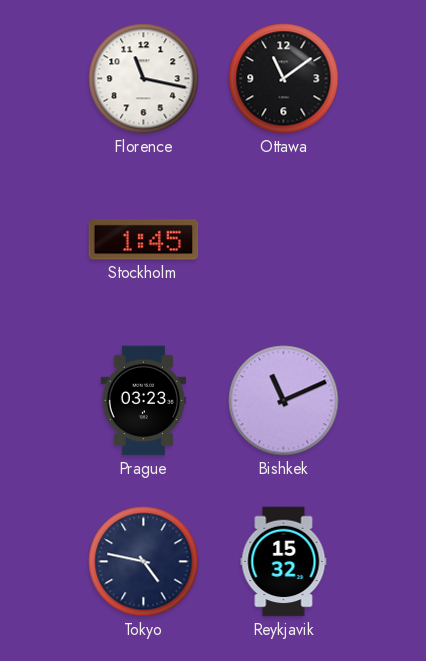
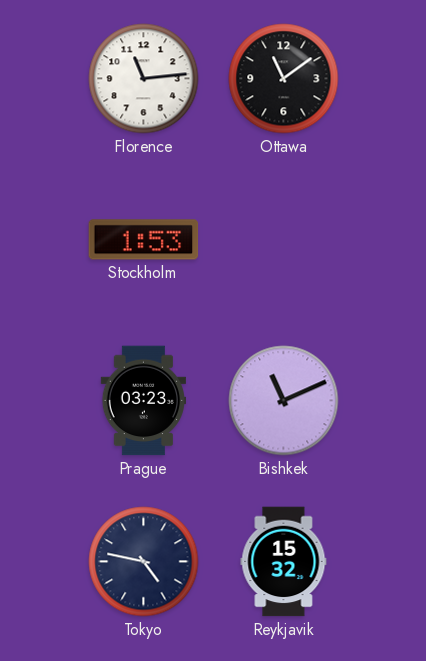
Florence: 11:17 -> 11:14
Stockholm: 1:45 -> 1:53
